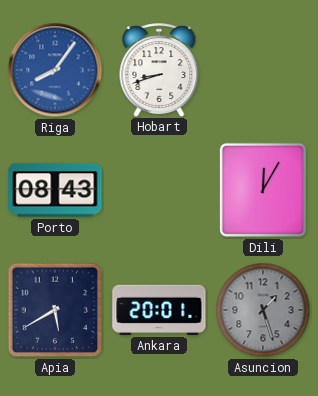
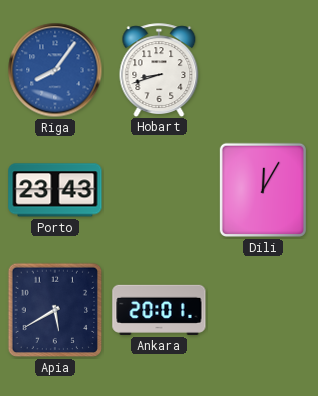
Porto: 08:43 -> 23:43
Asuncion: 1:27 -> none
